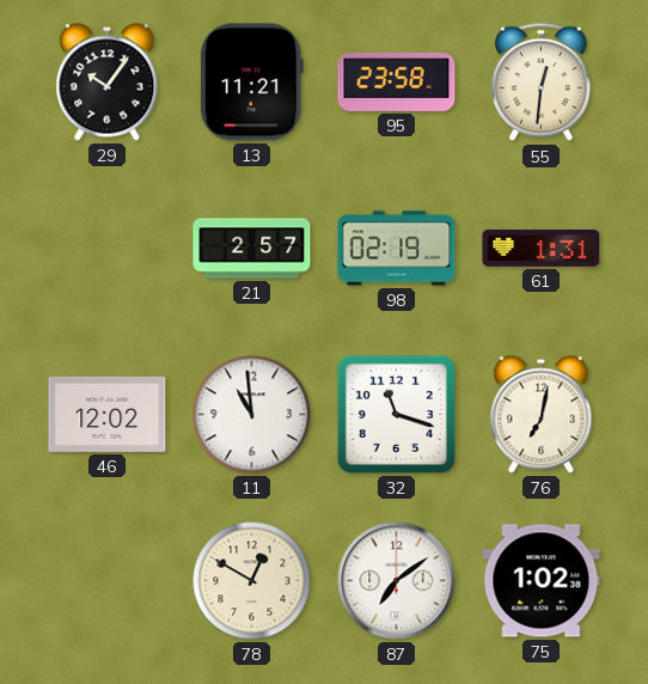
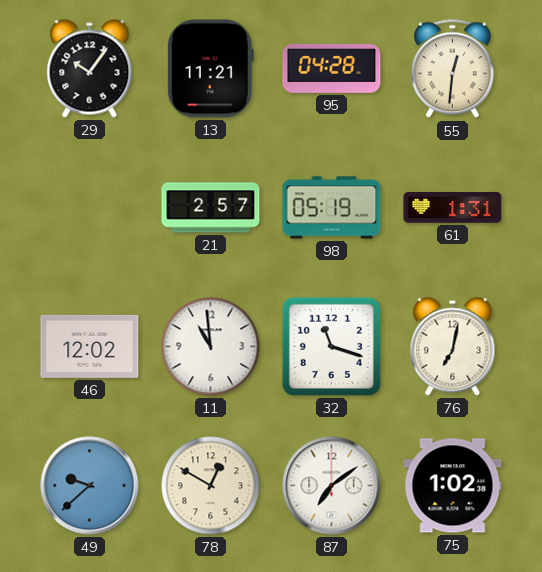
95: 23:58 -> 04:28
98: 02:19 -> 05:19
49: none -> 9:38
